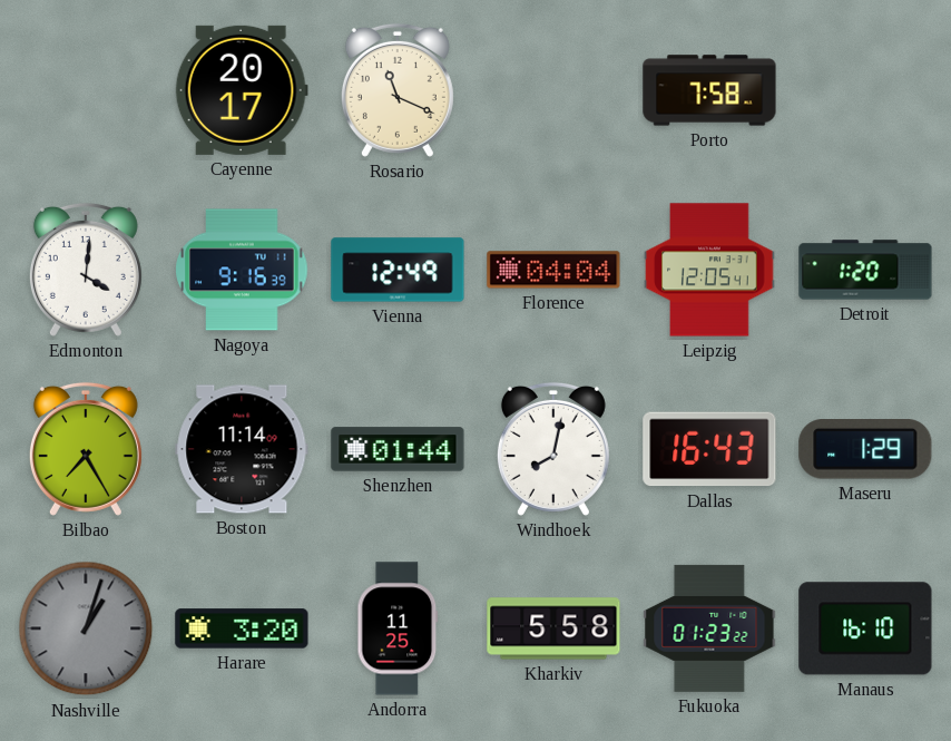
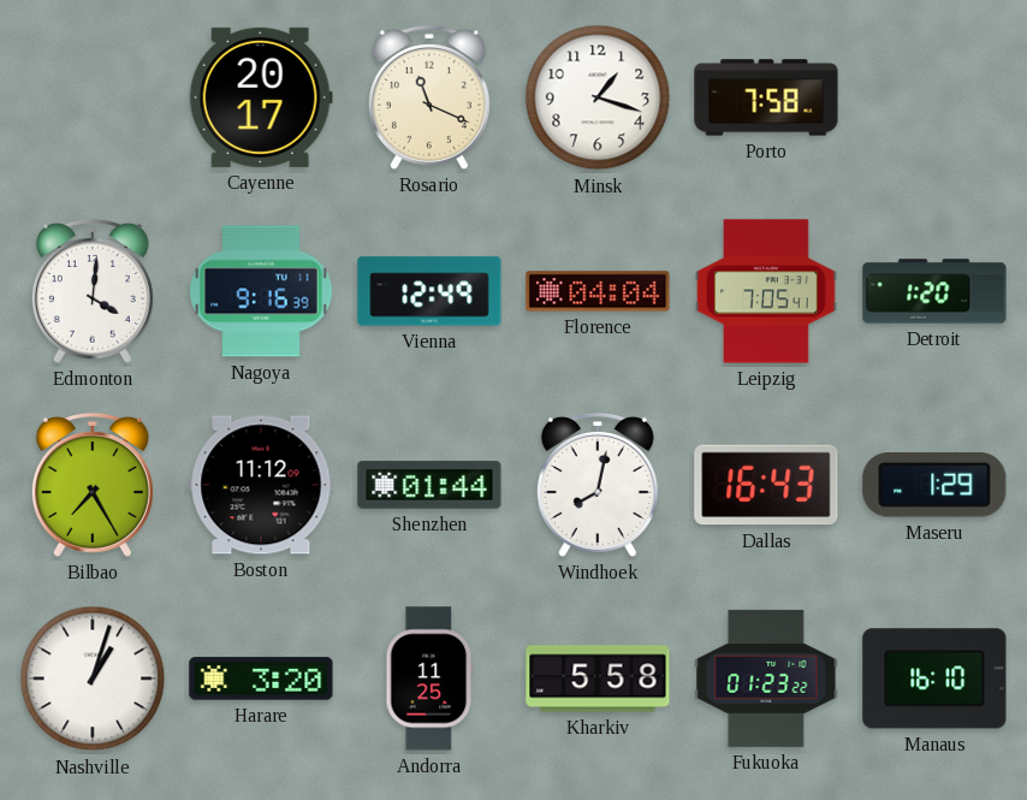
Minsk: none -> 1:18
Leipzig: 12:05 -> 7:05
Boston: 11:14 -> 11:12
Nashville dial: grey -> white
